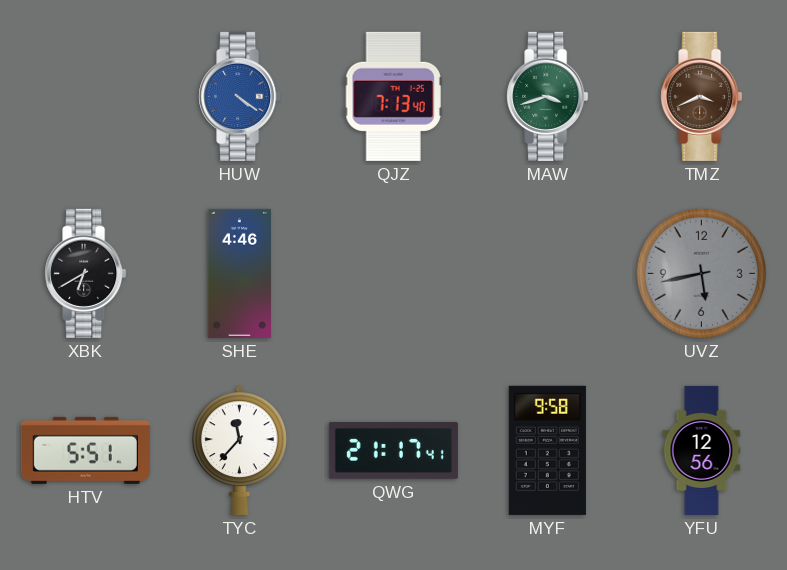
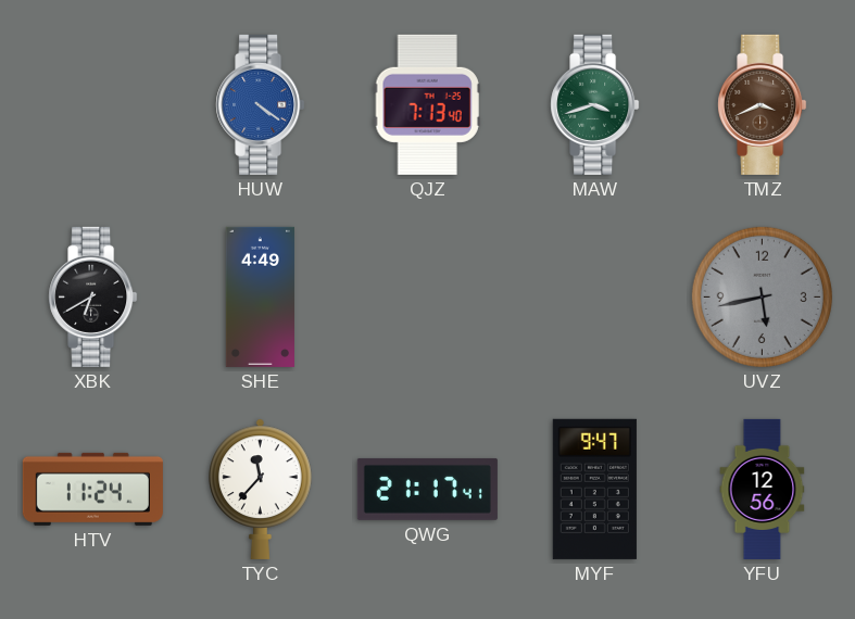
SHE: 4:46 -> 4:49
HTV: 5:51 -> 11:24
MYF: 9:58 -> 9:47
